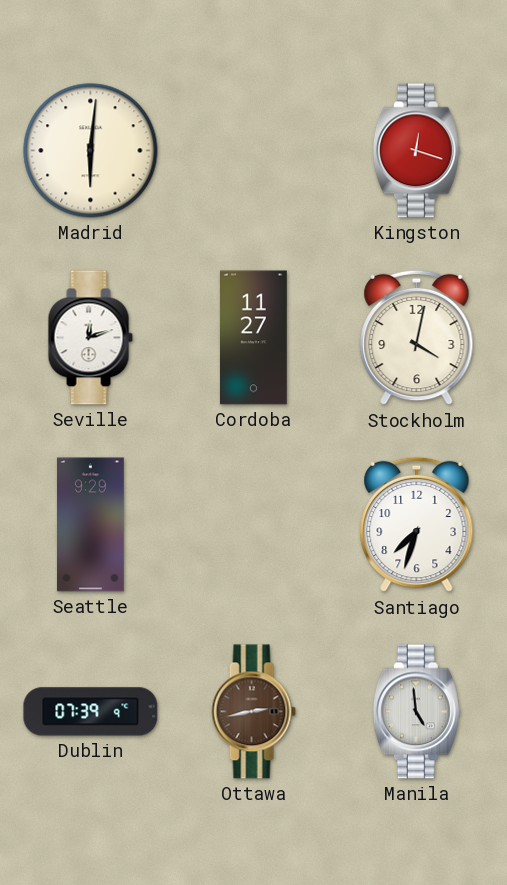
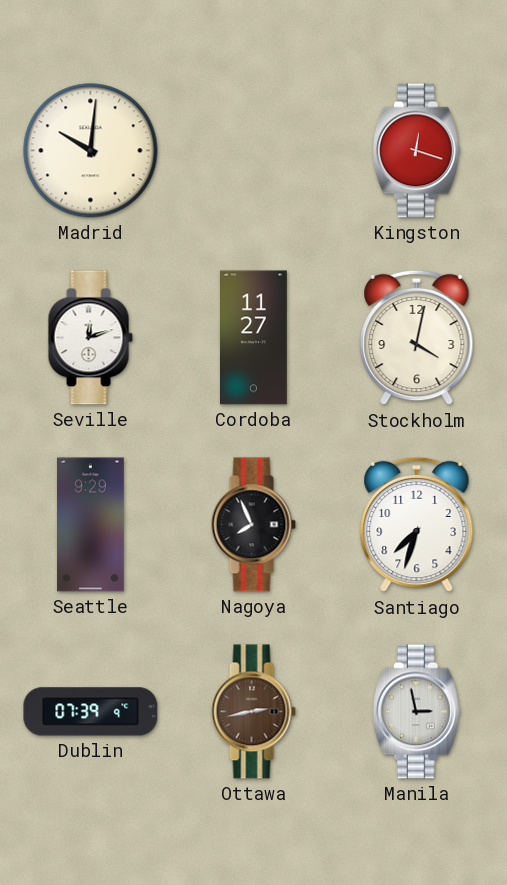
Madrid: 6:01 -> 10:01
Nagoya: none -> 7:56
Manila: 4:59 -> 2:58
